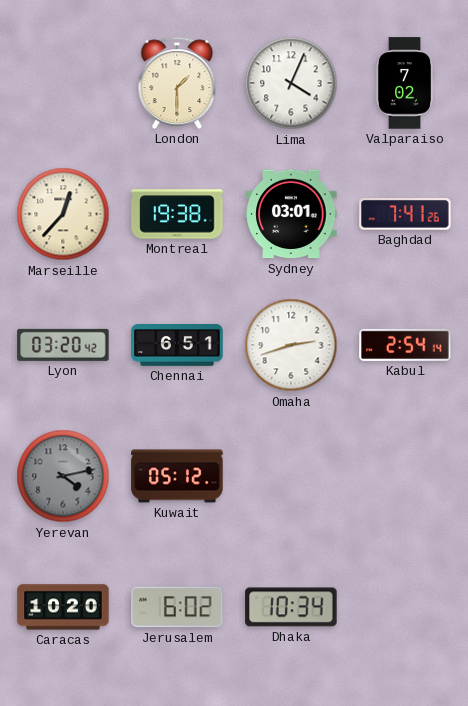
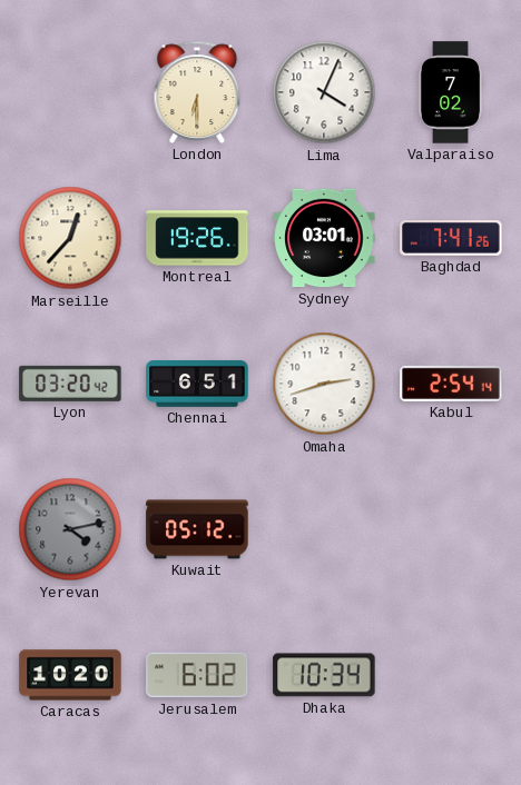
London: 1:30 -> 6:30
Montreal: 19:38 -> 19:26
